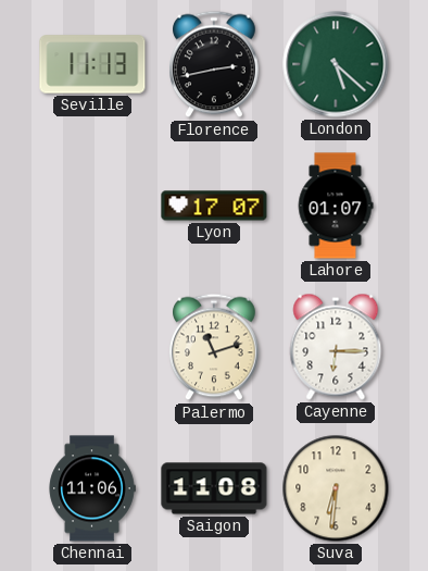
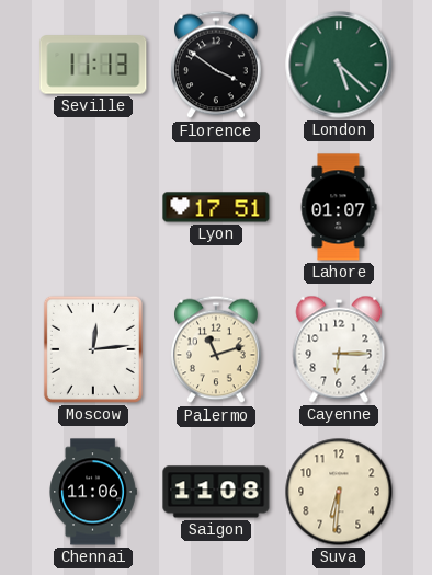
Florence: 2:43 -> 3:51
Lyon: 17:07 -> 17:51
Moscow: none -> 12:14
